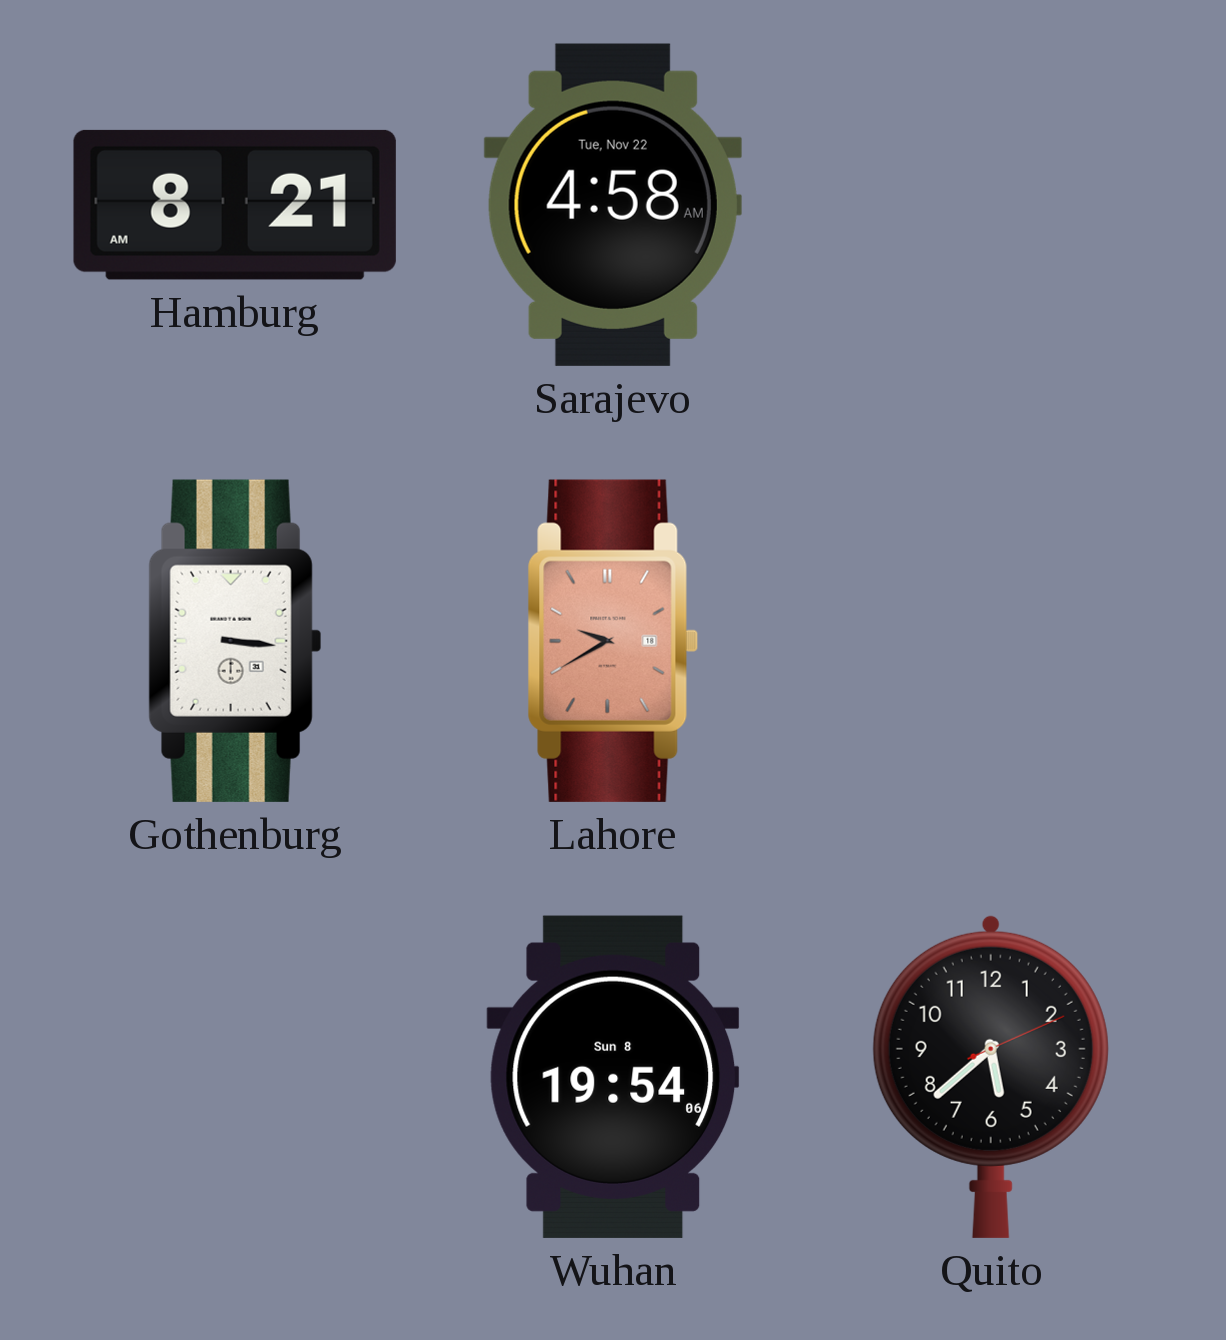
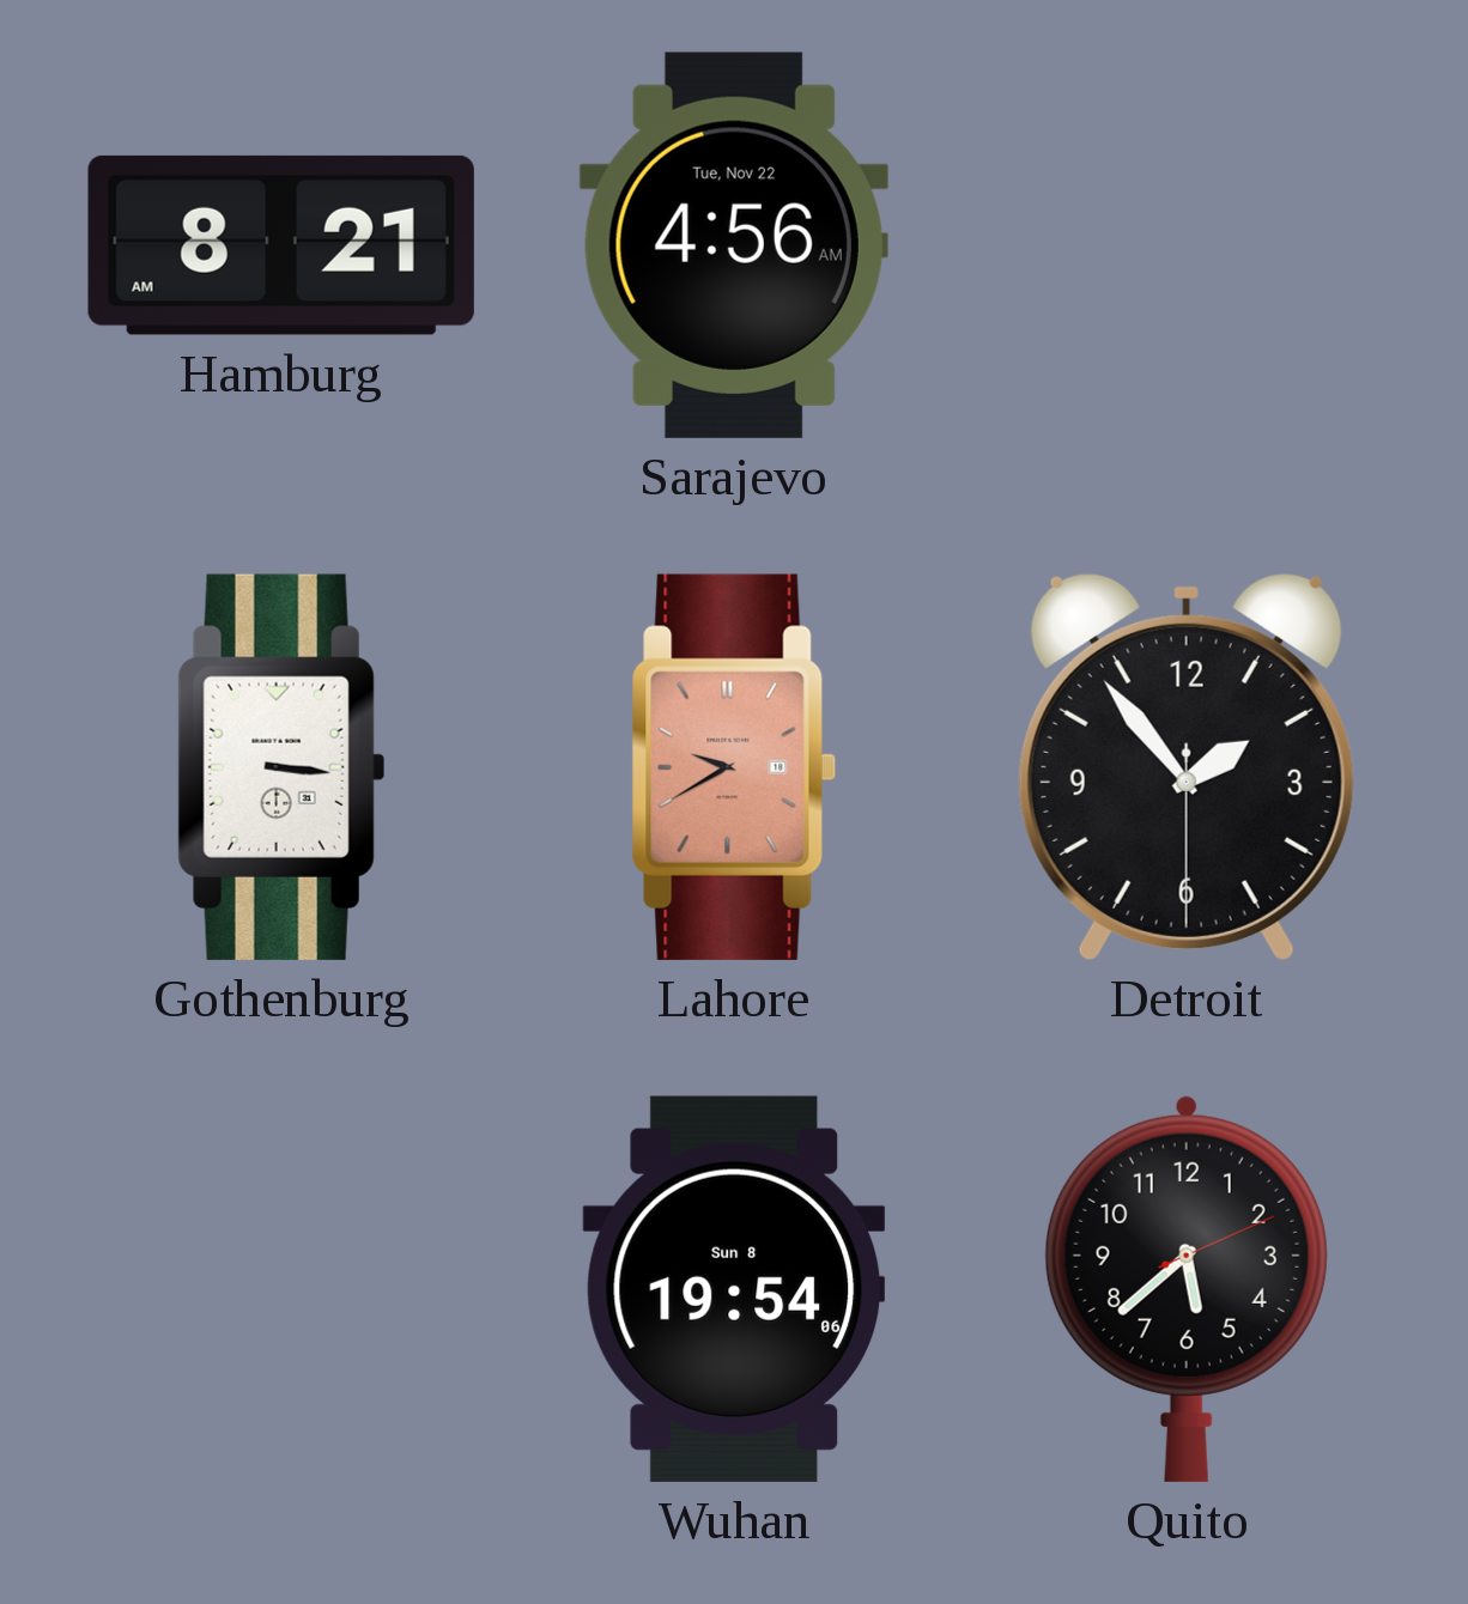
Sarajevo: 4:58 -> 4:56
Detroit: none -> 1:53
